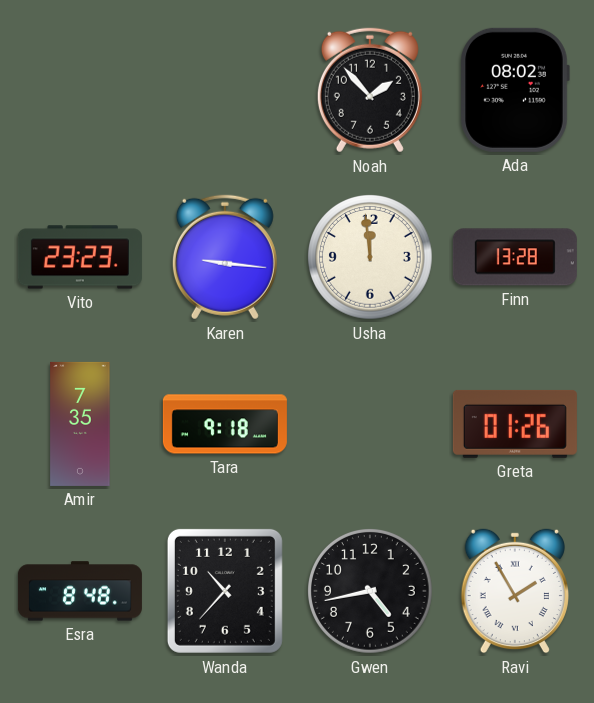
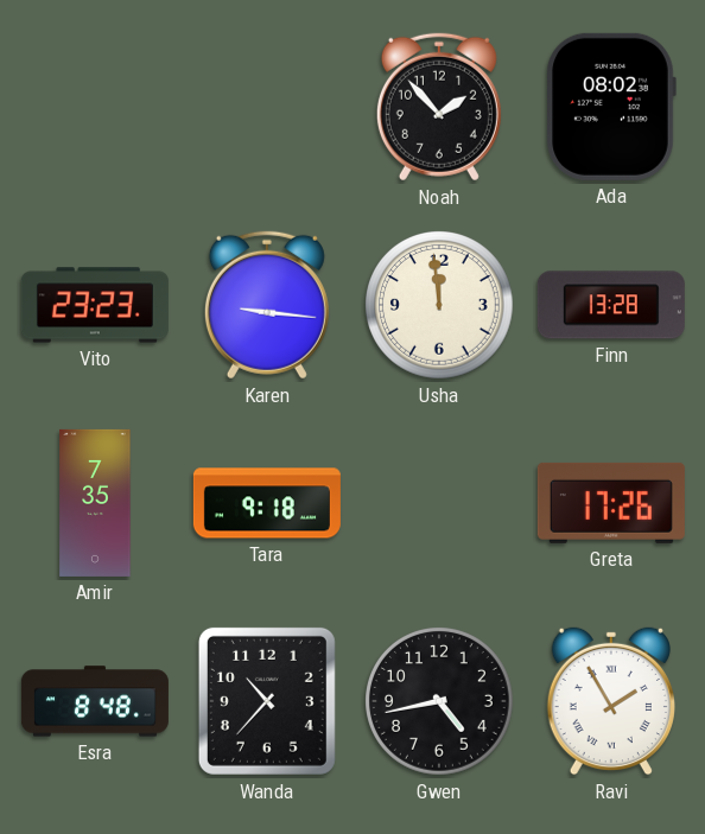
Greta: 01:26 -> 17:26
